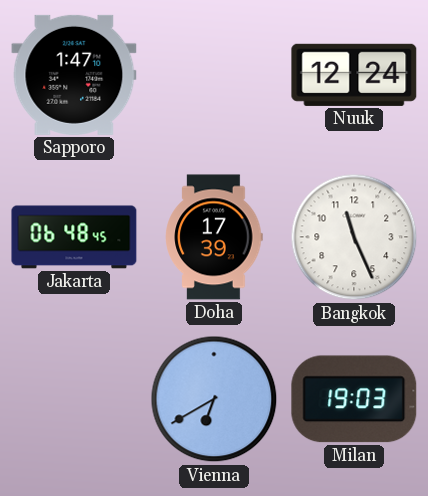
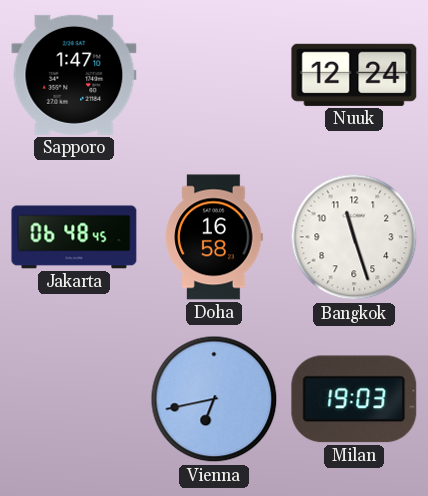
Doha: 17:39 -> 16:58
Bangkok: 11:26 -> 11:27
Vienna: 6:40 -> 6:43
